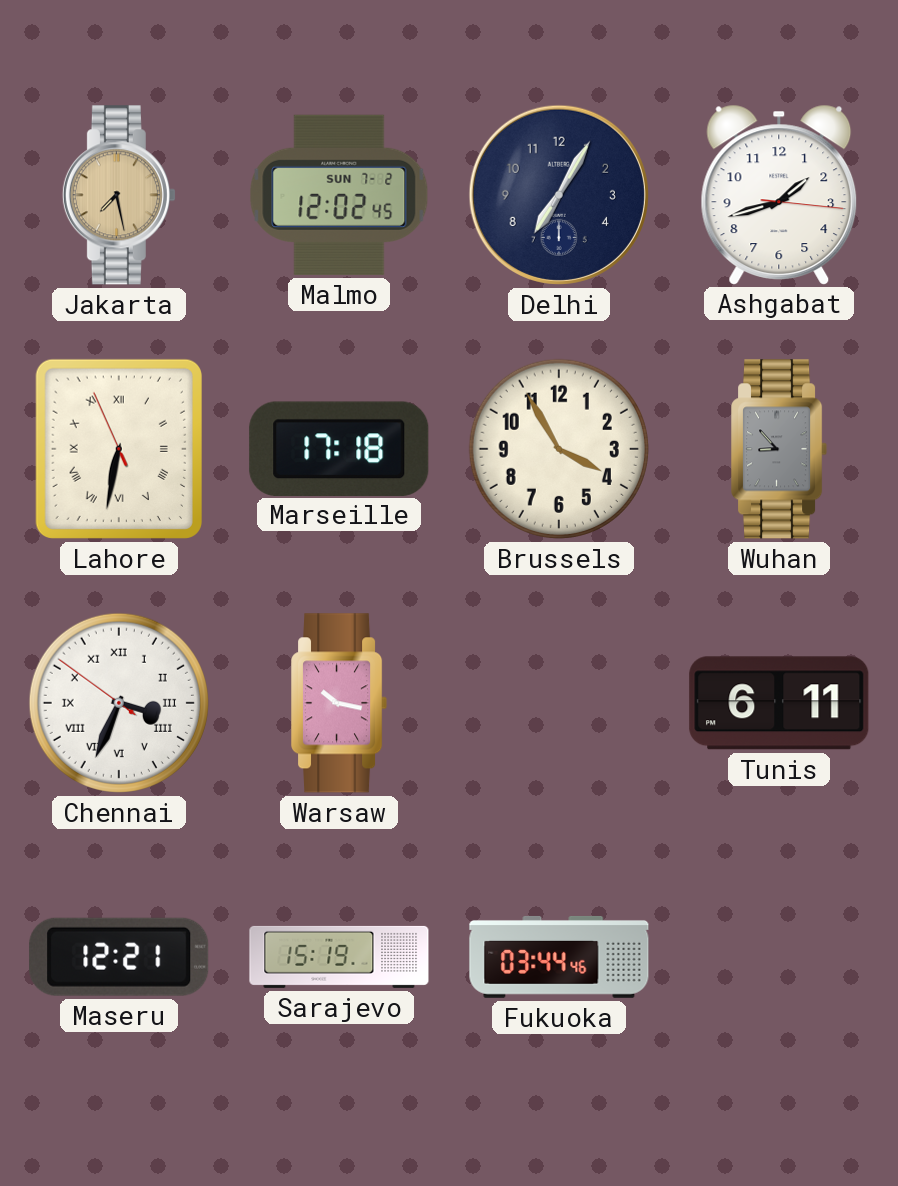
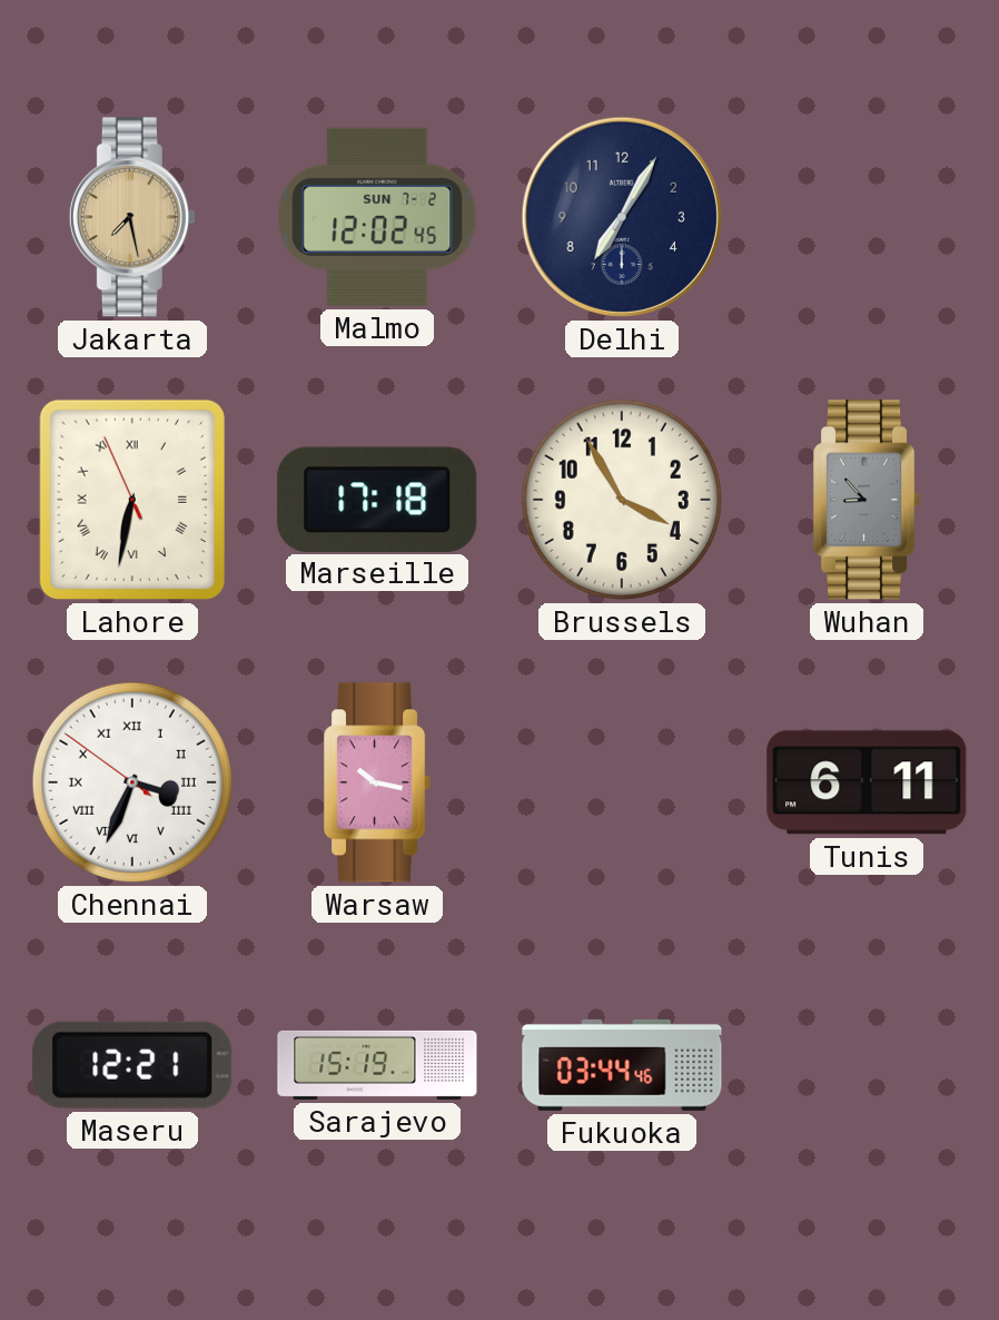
Ashgabat: 1:42 -> none
